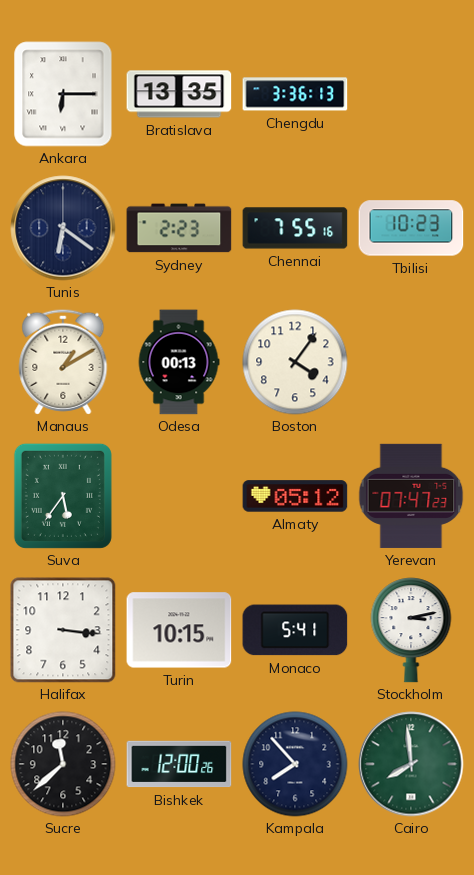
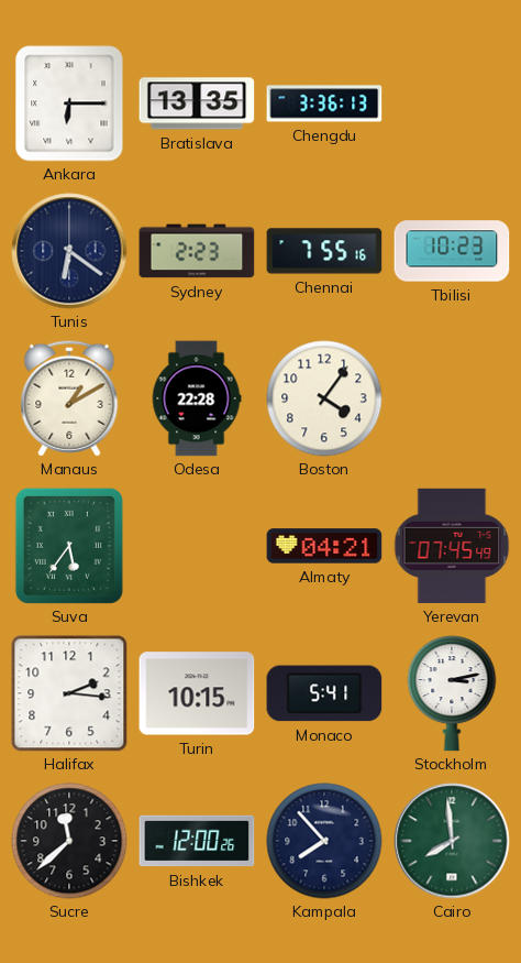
Odesa: 00:13 -> 22:28
Almaty: 05:12 -> 04:21
Yerevan: 07:47 -> 07:45
Halifax: 3:16 -> 2:16
